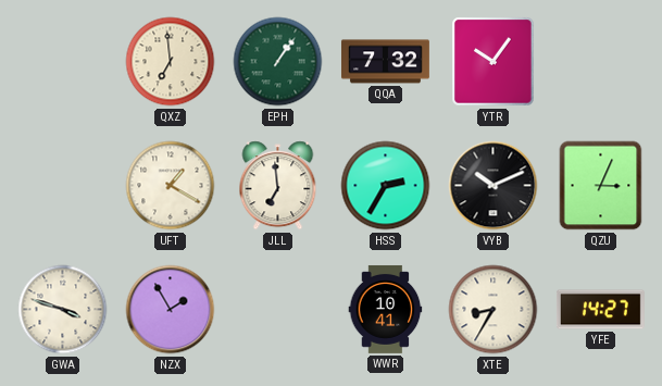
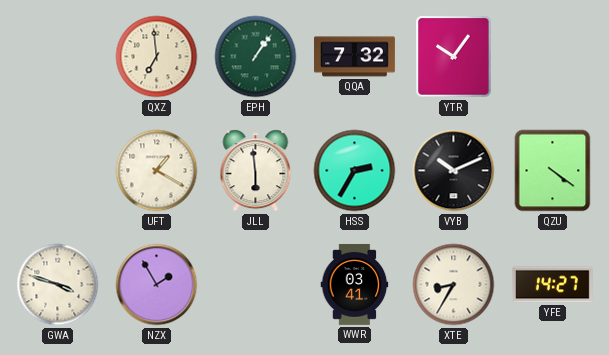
JLL: 6:59 -> 5:59
QZU: 3:04 -> 4:21
WWR: 10:41 -> 03:41
